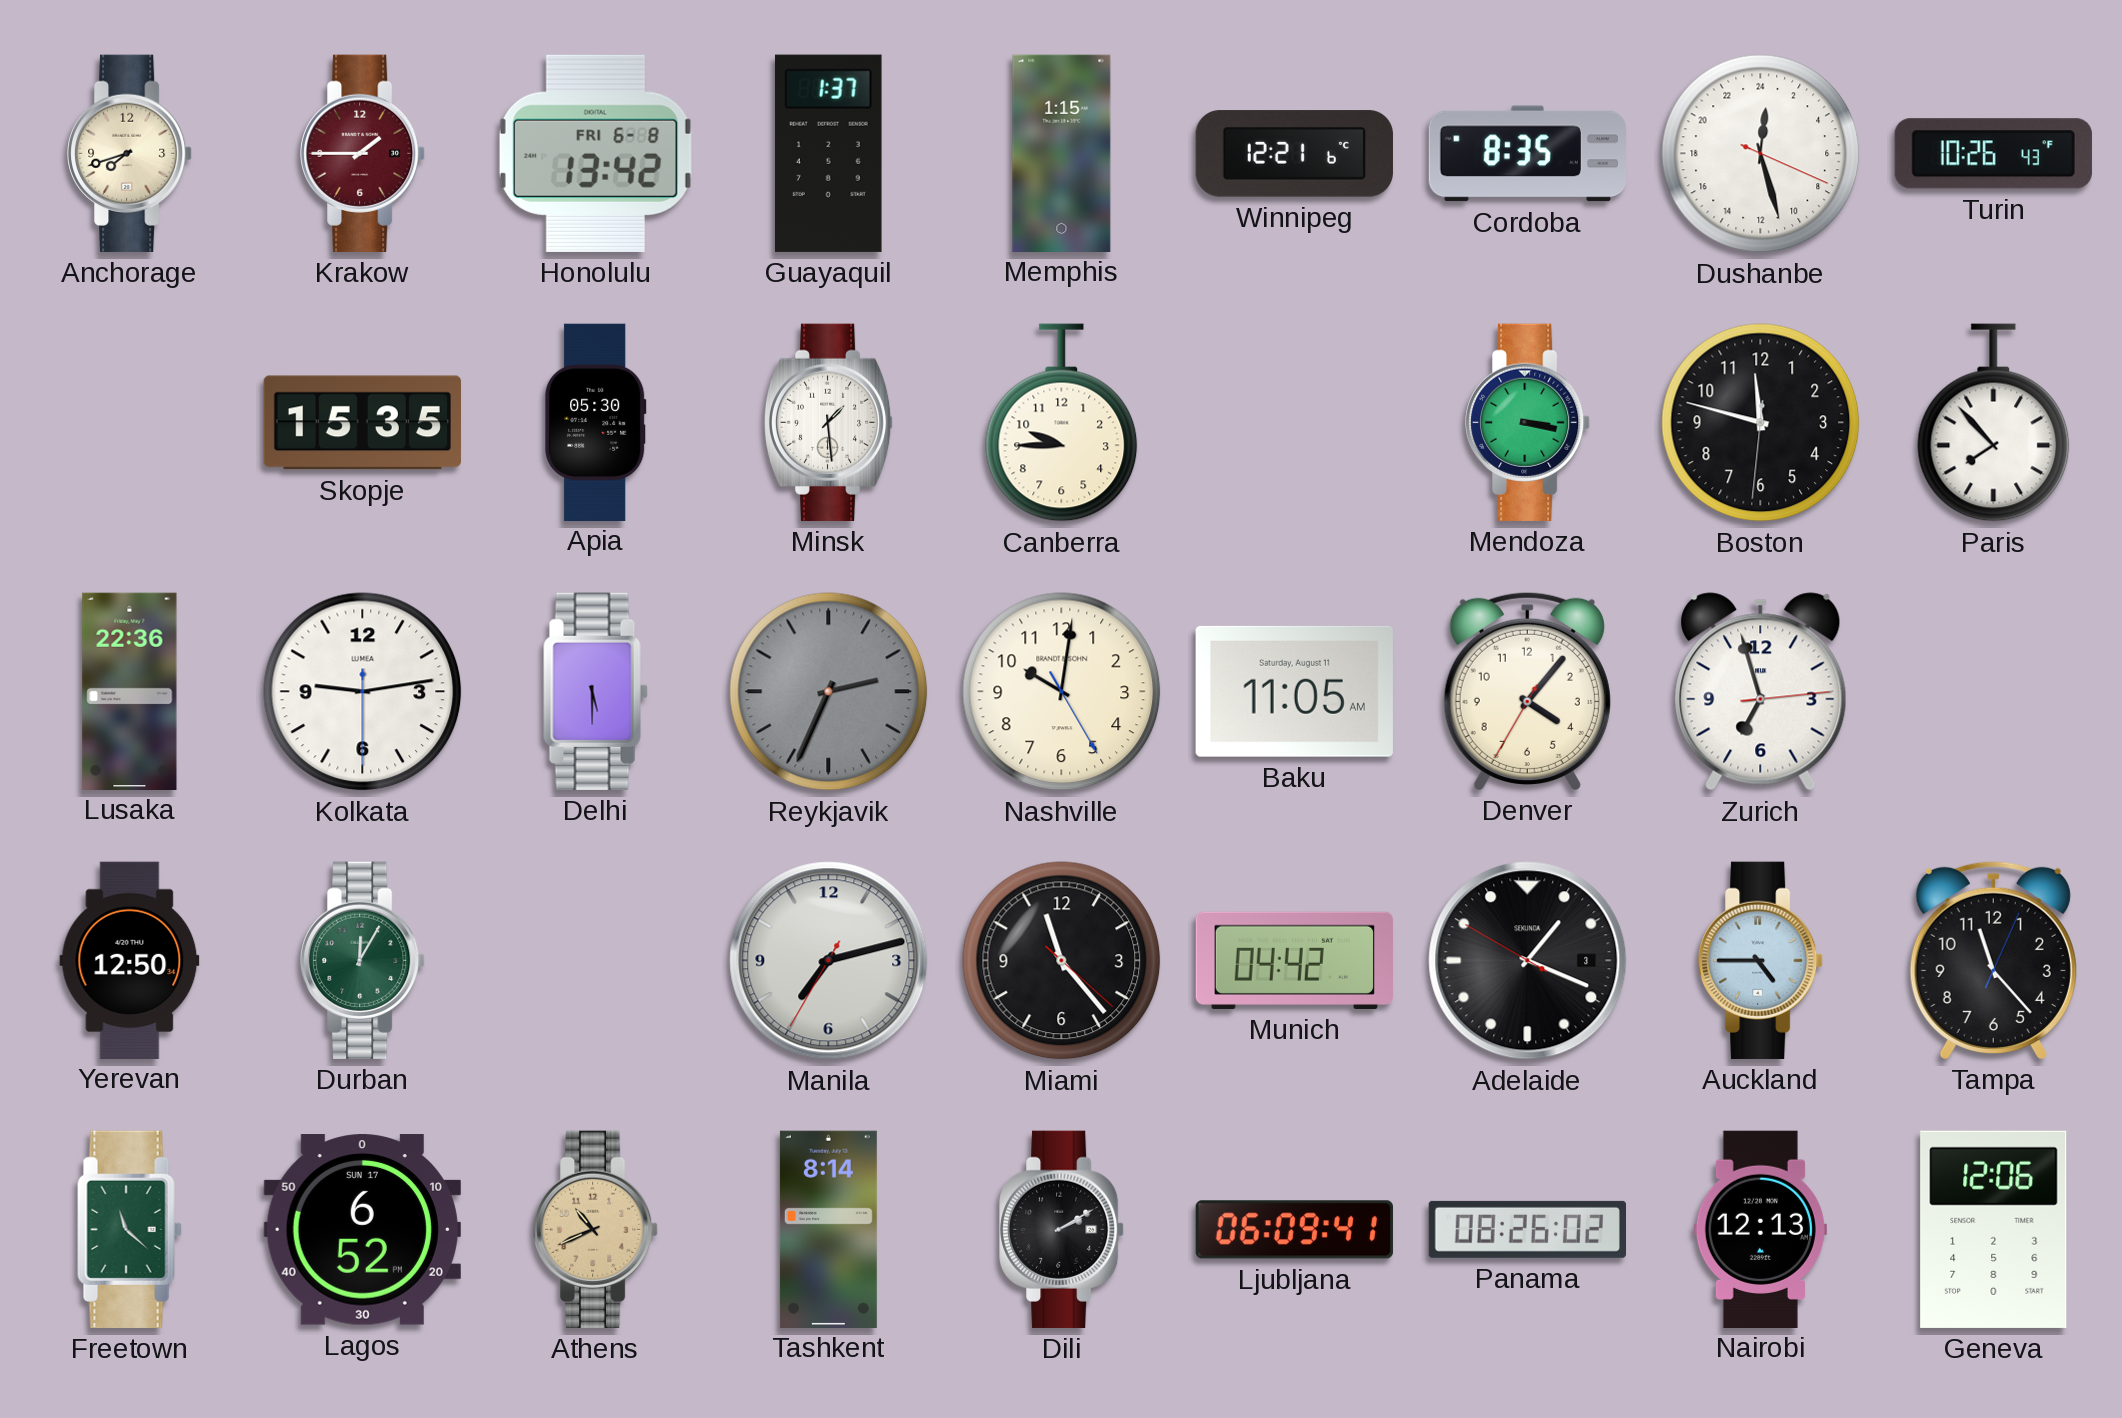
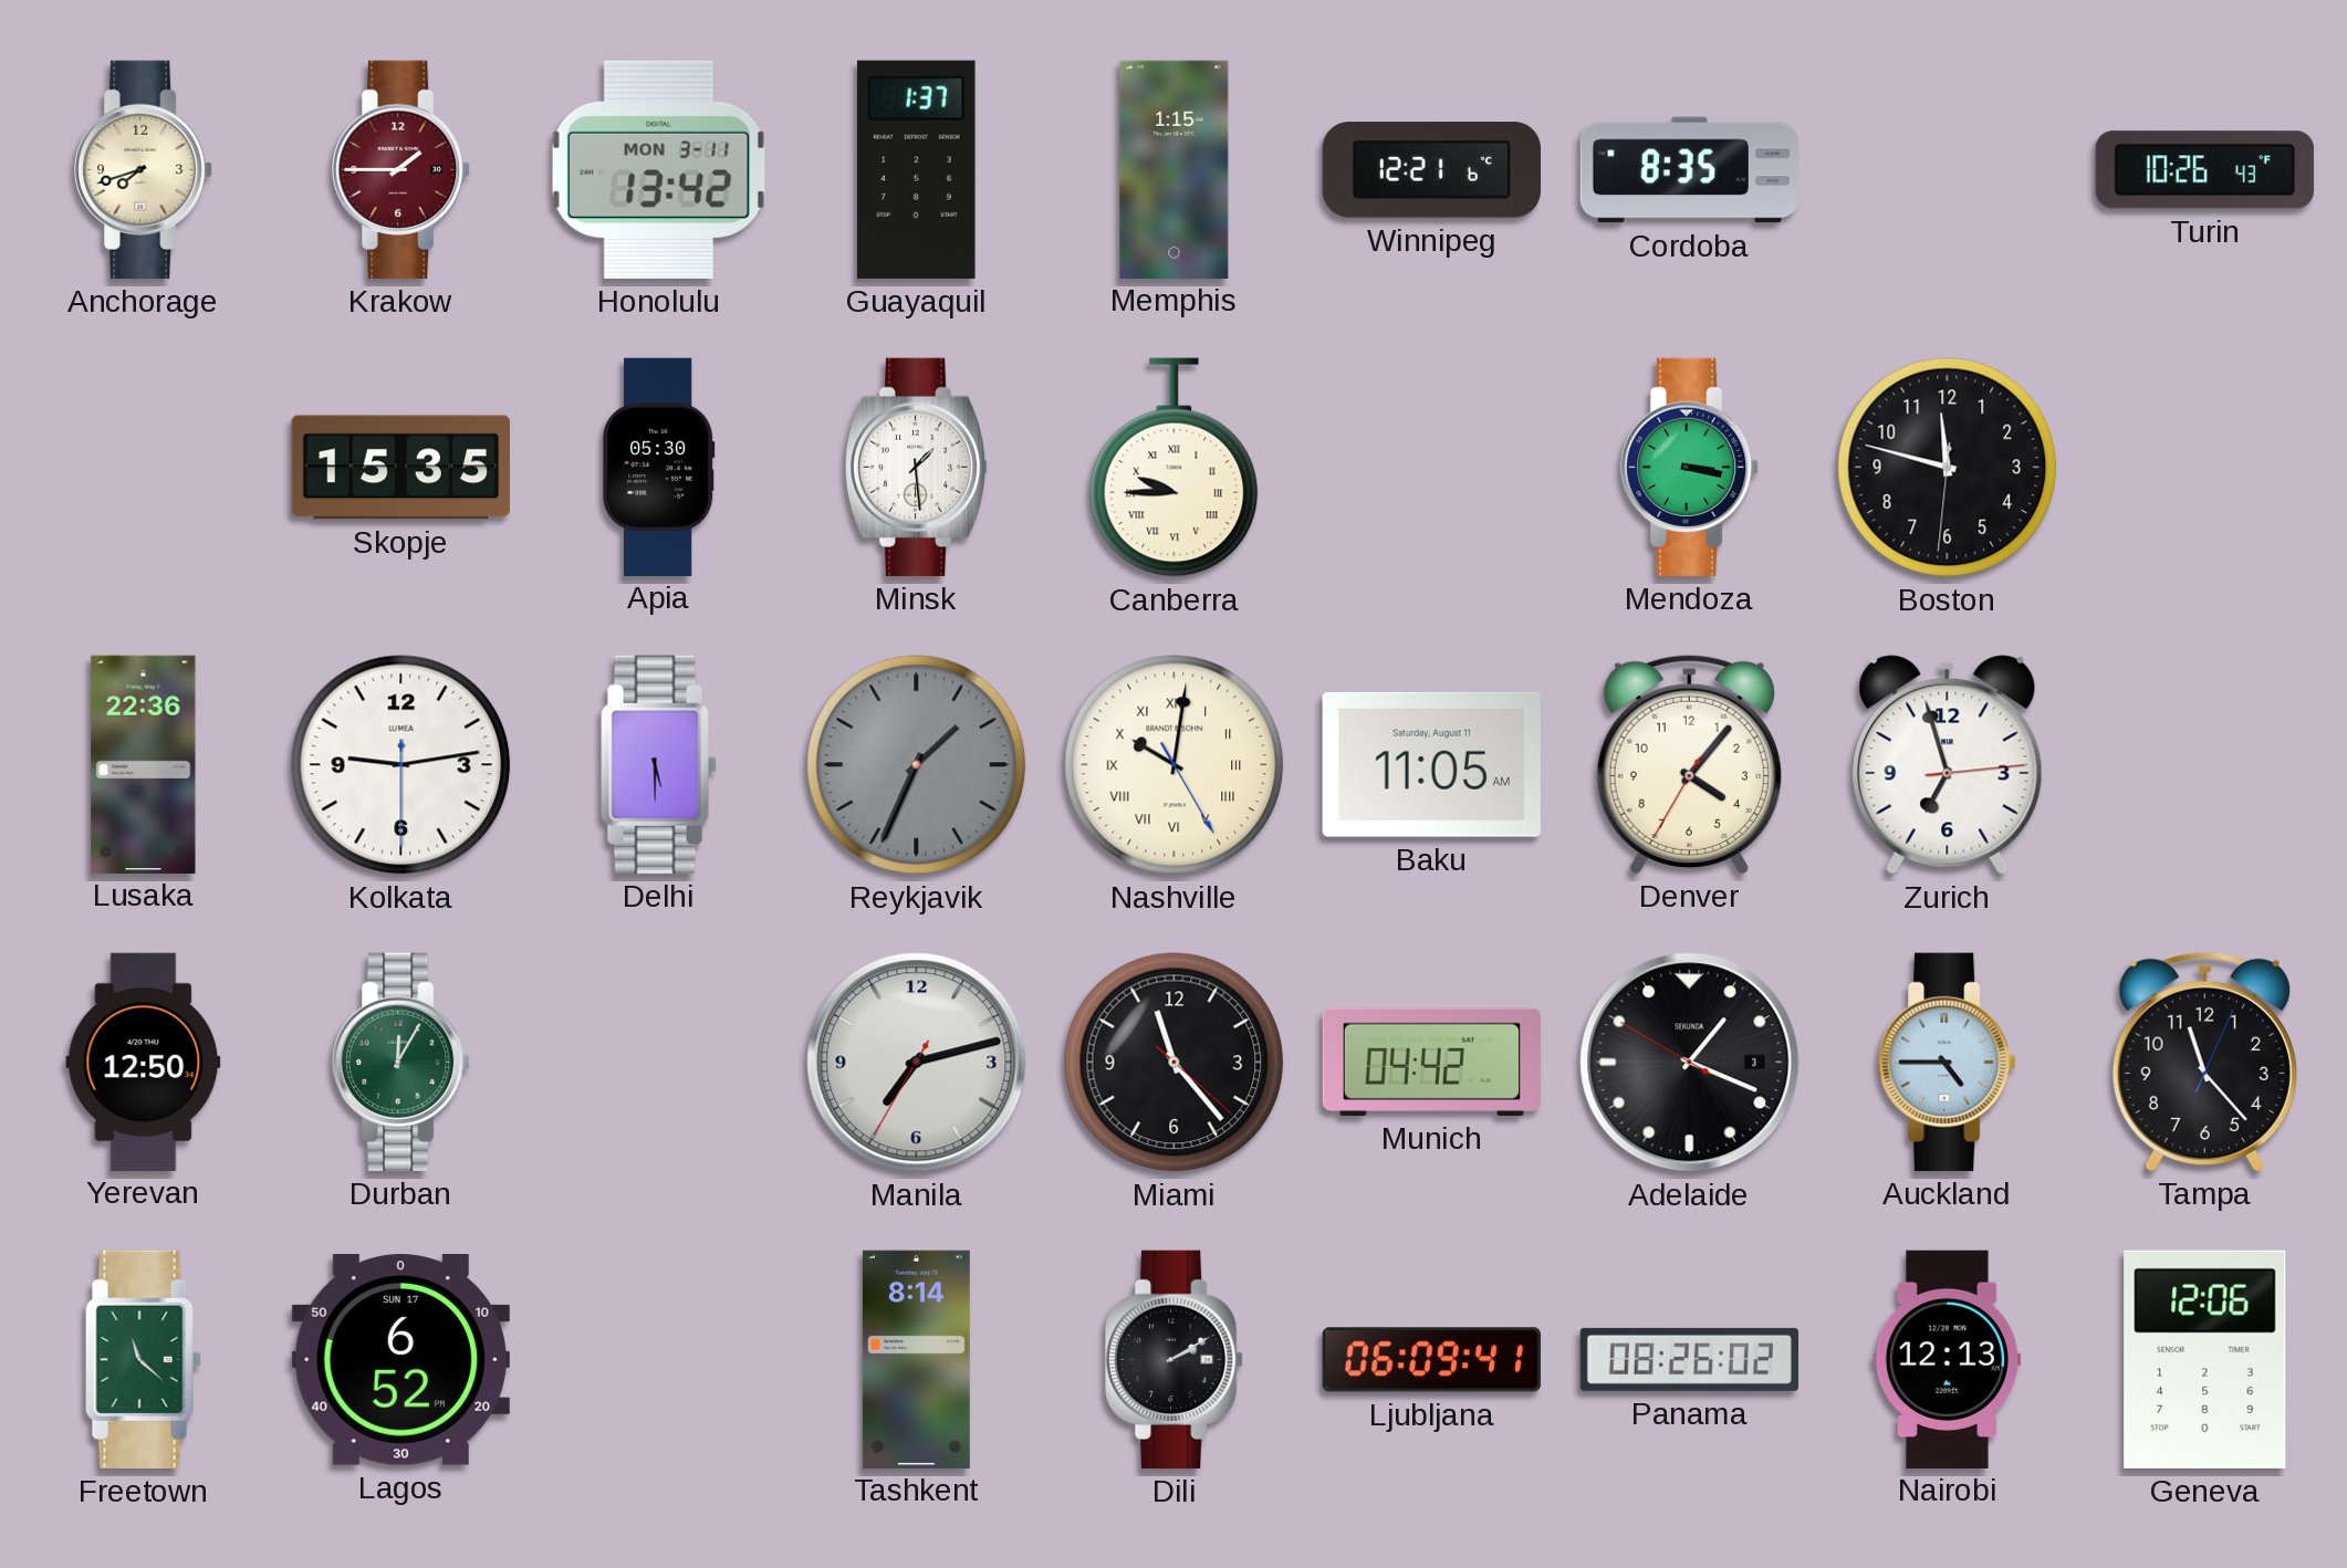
Honolulu date: FRI 6-8 -> MON 3-11
Dushanbe: 0:27 -> none
Canberra numerals: Arabic -> Roman
Paris: 7:53 -> none
Reykjavik: 2:34 -> 1:34
Nashville numerals: Arabic -> Roman
Athens: 10:41 -> none
